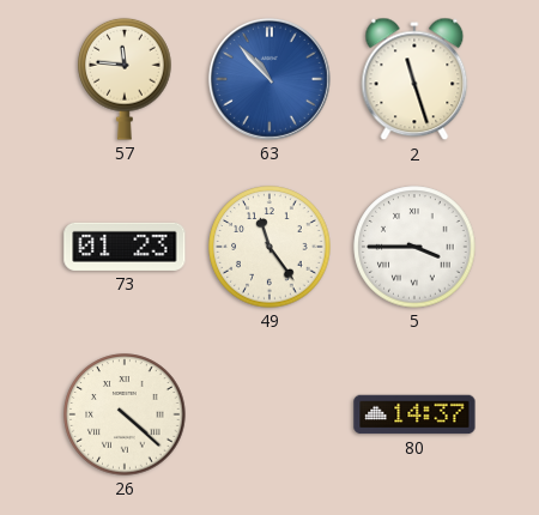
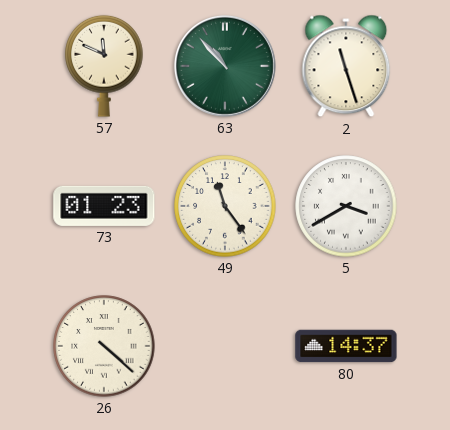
57: 11:46 -> 11:49
63 dial: blue -> green
5: 3:45 -> 3:40
